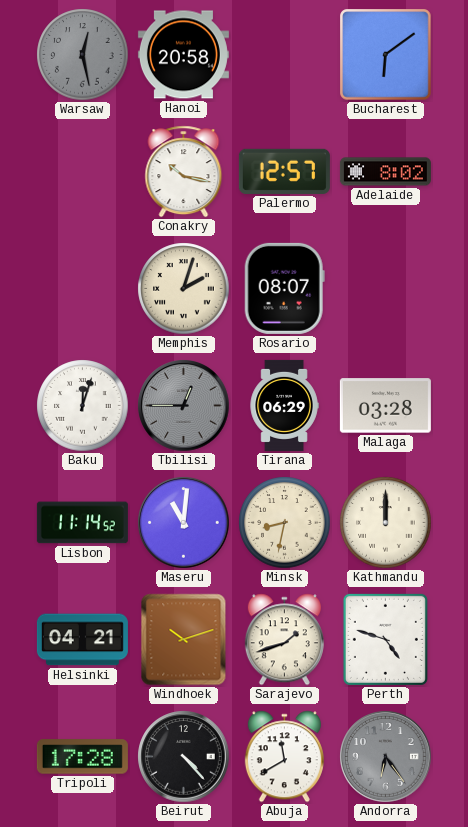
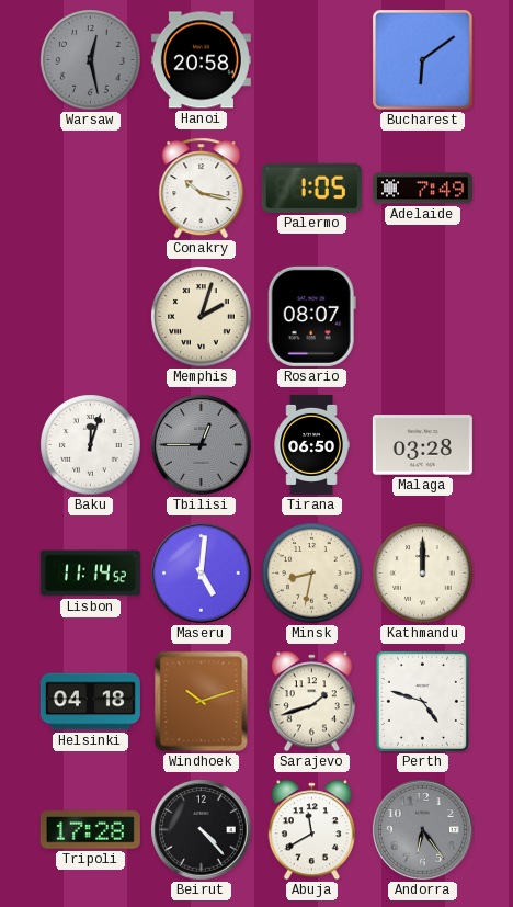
Palermo: 12:57 -> 1:05
Adelaide: 8:02 -> 7:49
Tirana: 06:29 -> 06:50
Maseru: 11:01 -> 5:01
Helsinki: 04:21 -> 04:18
